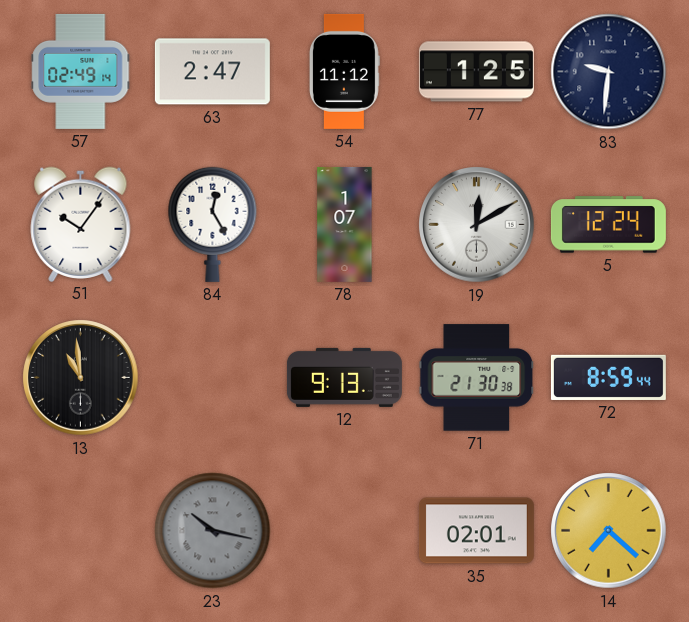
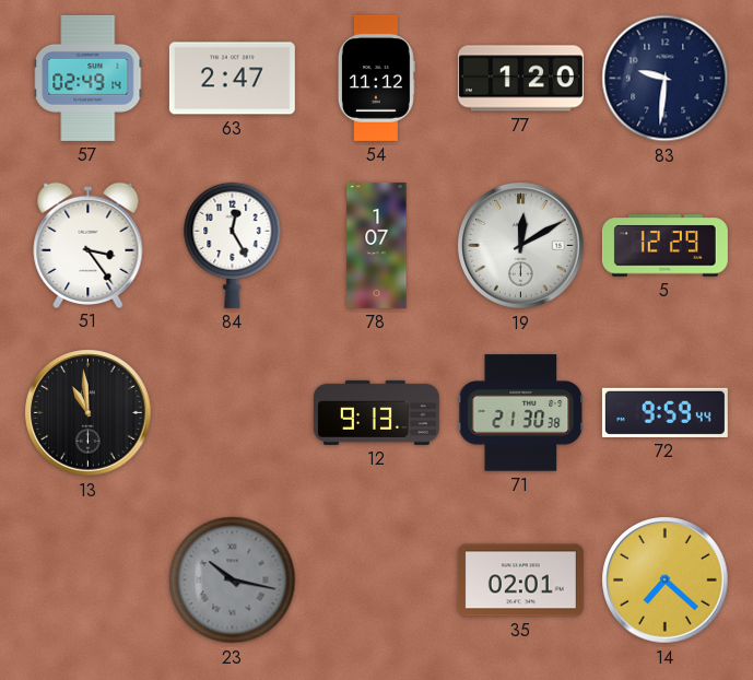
77: 1:25 -> 1:20
51: 10:06 -> 3:24
5: 12:24 -> 12:29
72: 8:59 -> 9:59
